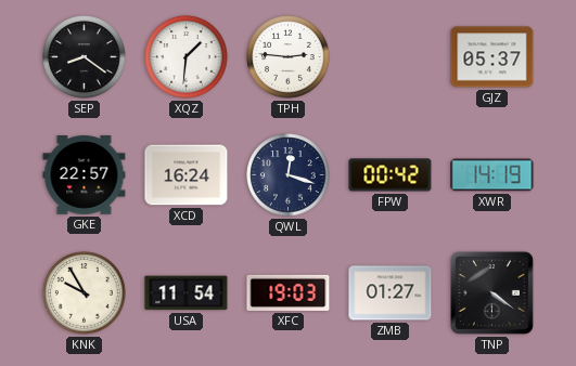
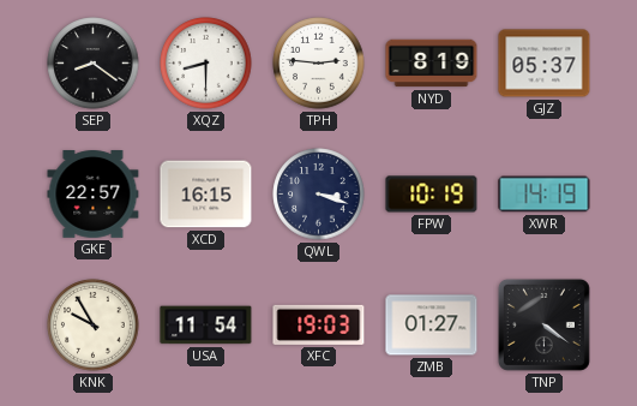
XQZ: 1:31 -> 8:30
NYD: none -> 8:19
XCD: 16:24 -> 16:15
QWL: 12:18 -> 3:18
FPW: 00:42 -> 10:19
